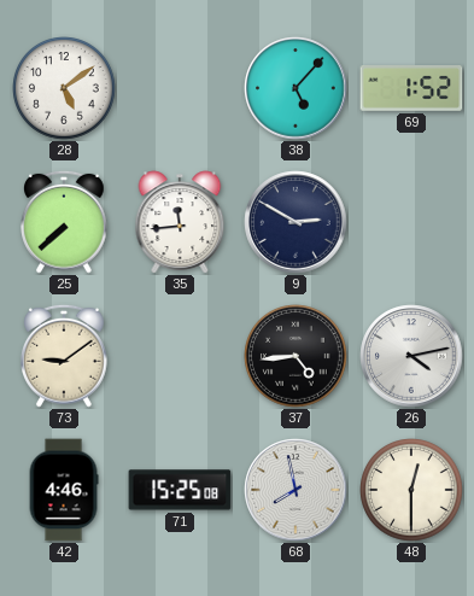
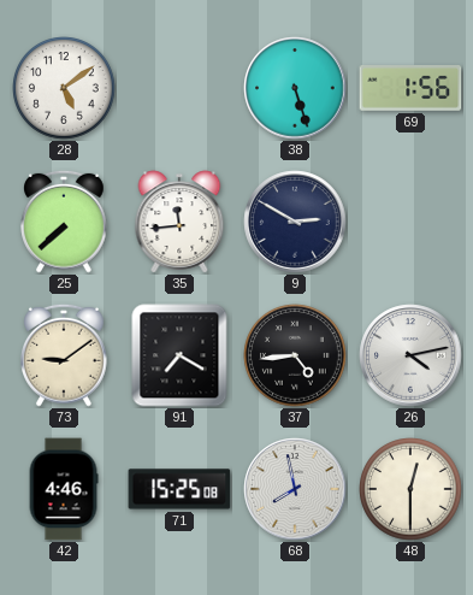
38: 5:07 -> 5:27
69: 1:52 -> 1:56
91: none -> 7:20
